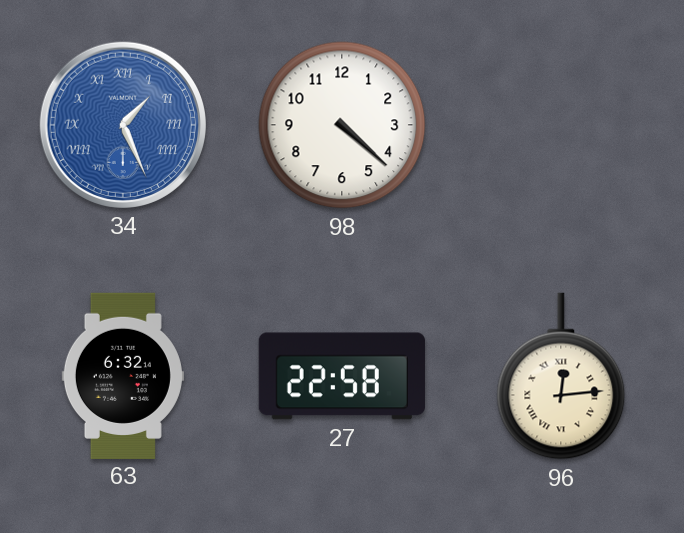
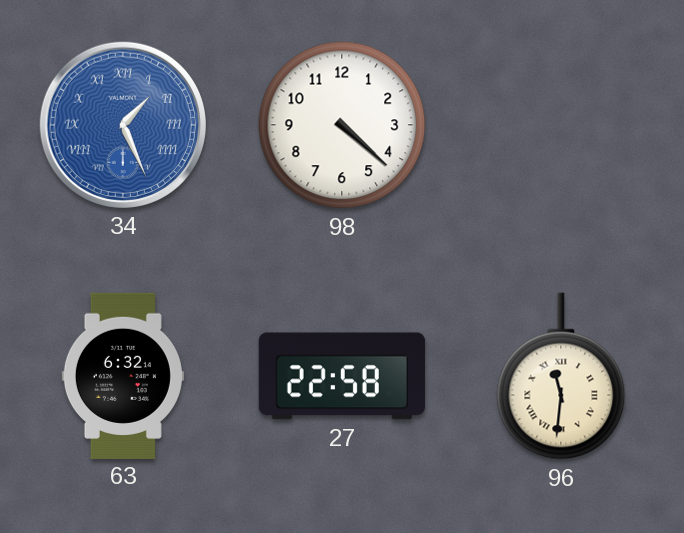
96: 12:14 -> 11:31
